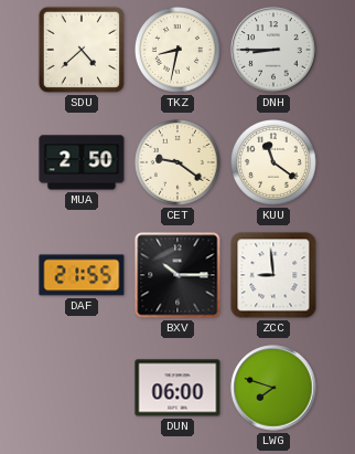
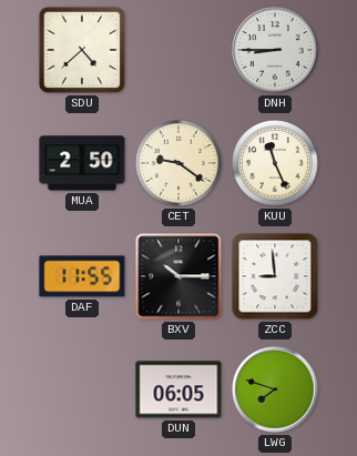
TKZ: 8:32 -> none
KUU: 11:21 -> 11:26
DAF: 21:55 -> 11:55
DUN: 06:00 -> 06:05
